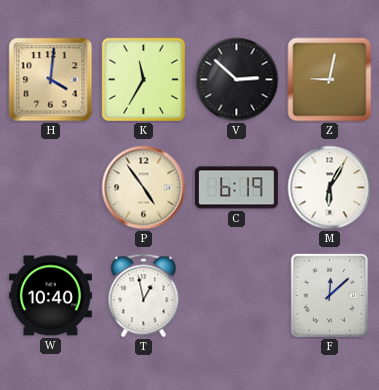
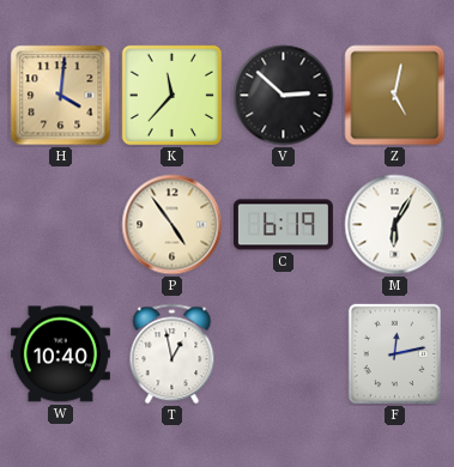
K: 11:35 -> 11:37
Z: 9:02 -> 5:02
F: 12:08 -> 12:13
